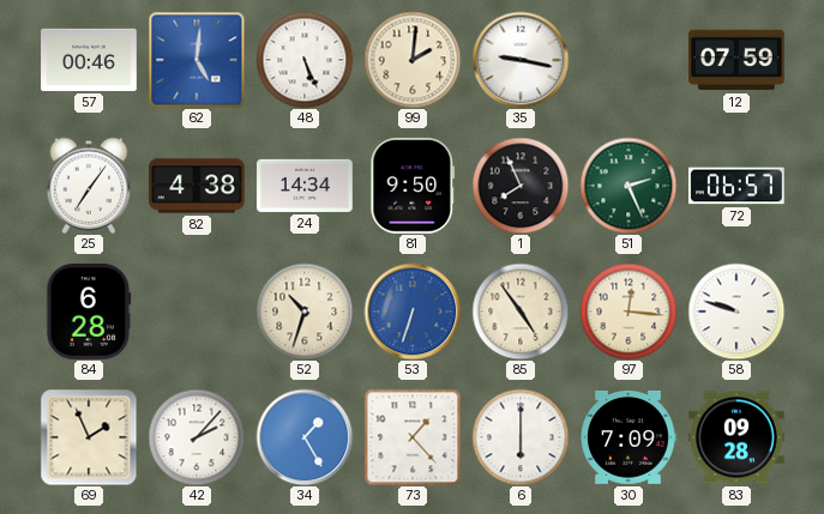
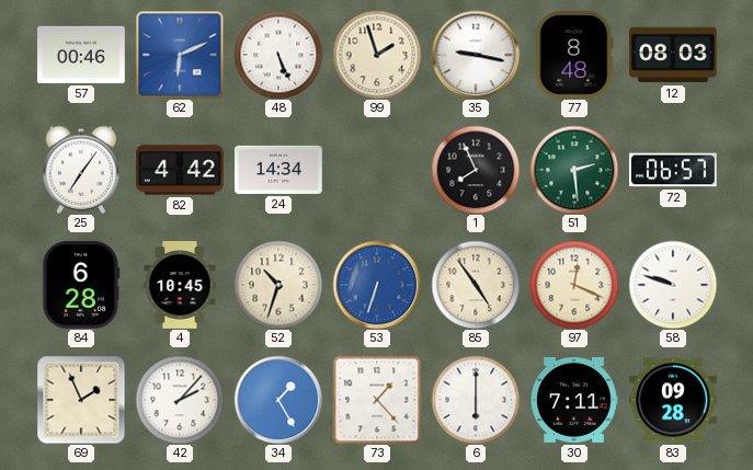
62: 5:01 -> 6:11
99: 2:01 -> 1:57
77: none -> 8:48
12: 07:59 -> 08:03
82: 4:38 -> 4:42
81: 9:50 -> none
51: 2:26 -> 2:29
4: none -> 10:45
97: 12:16 -> 12:19
30: 7:09 -> 7:11
